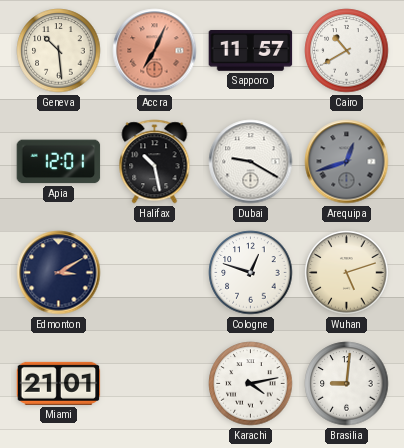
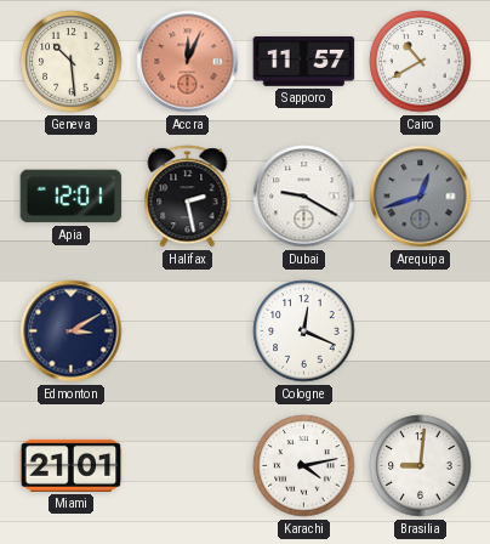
Accra: 7:04 -> 12:04
Halifax: 10:28 -> 2:28
Cologne: 12:48 -> 12:19
Wuhan: 5:12 -> none
